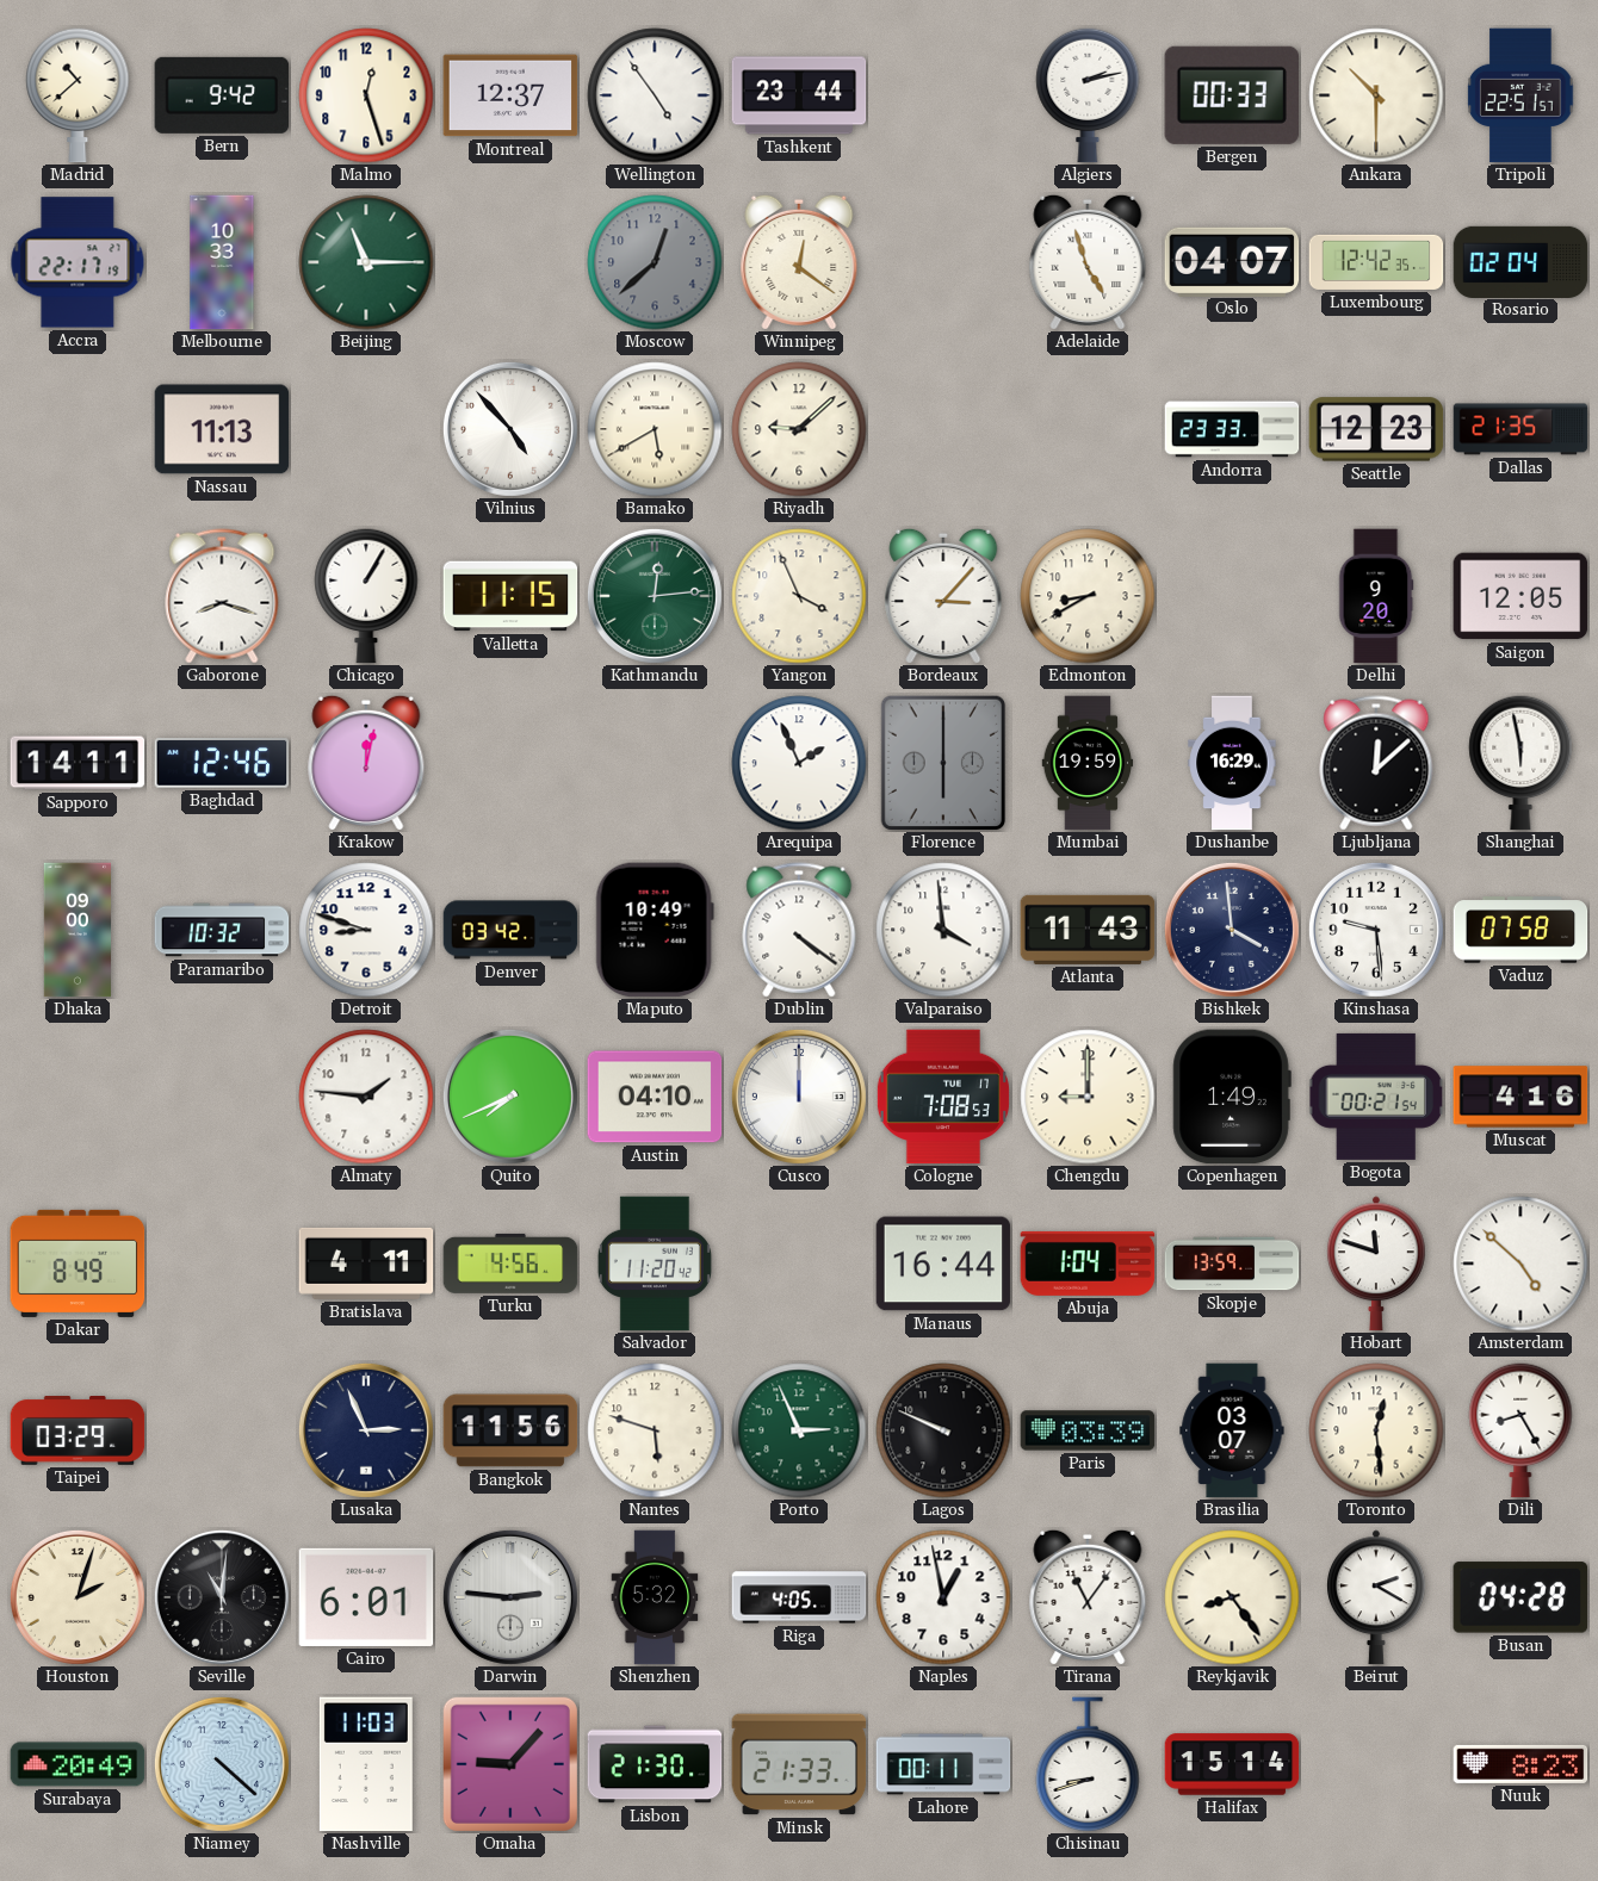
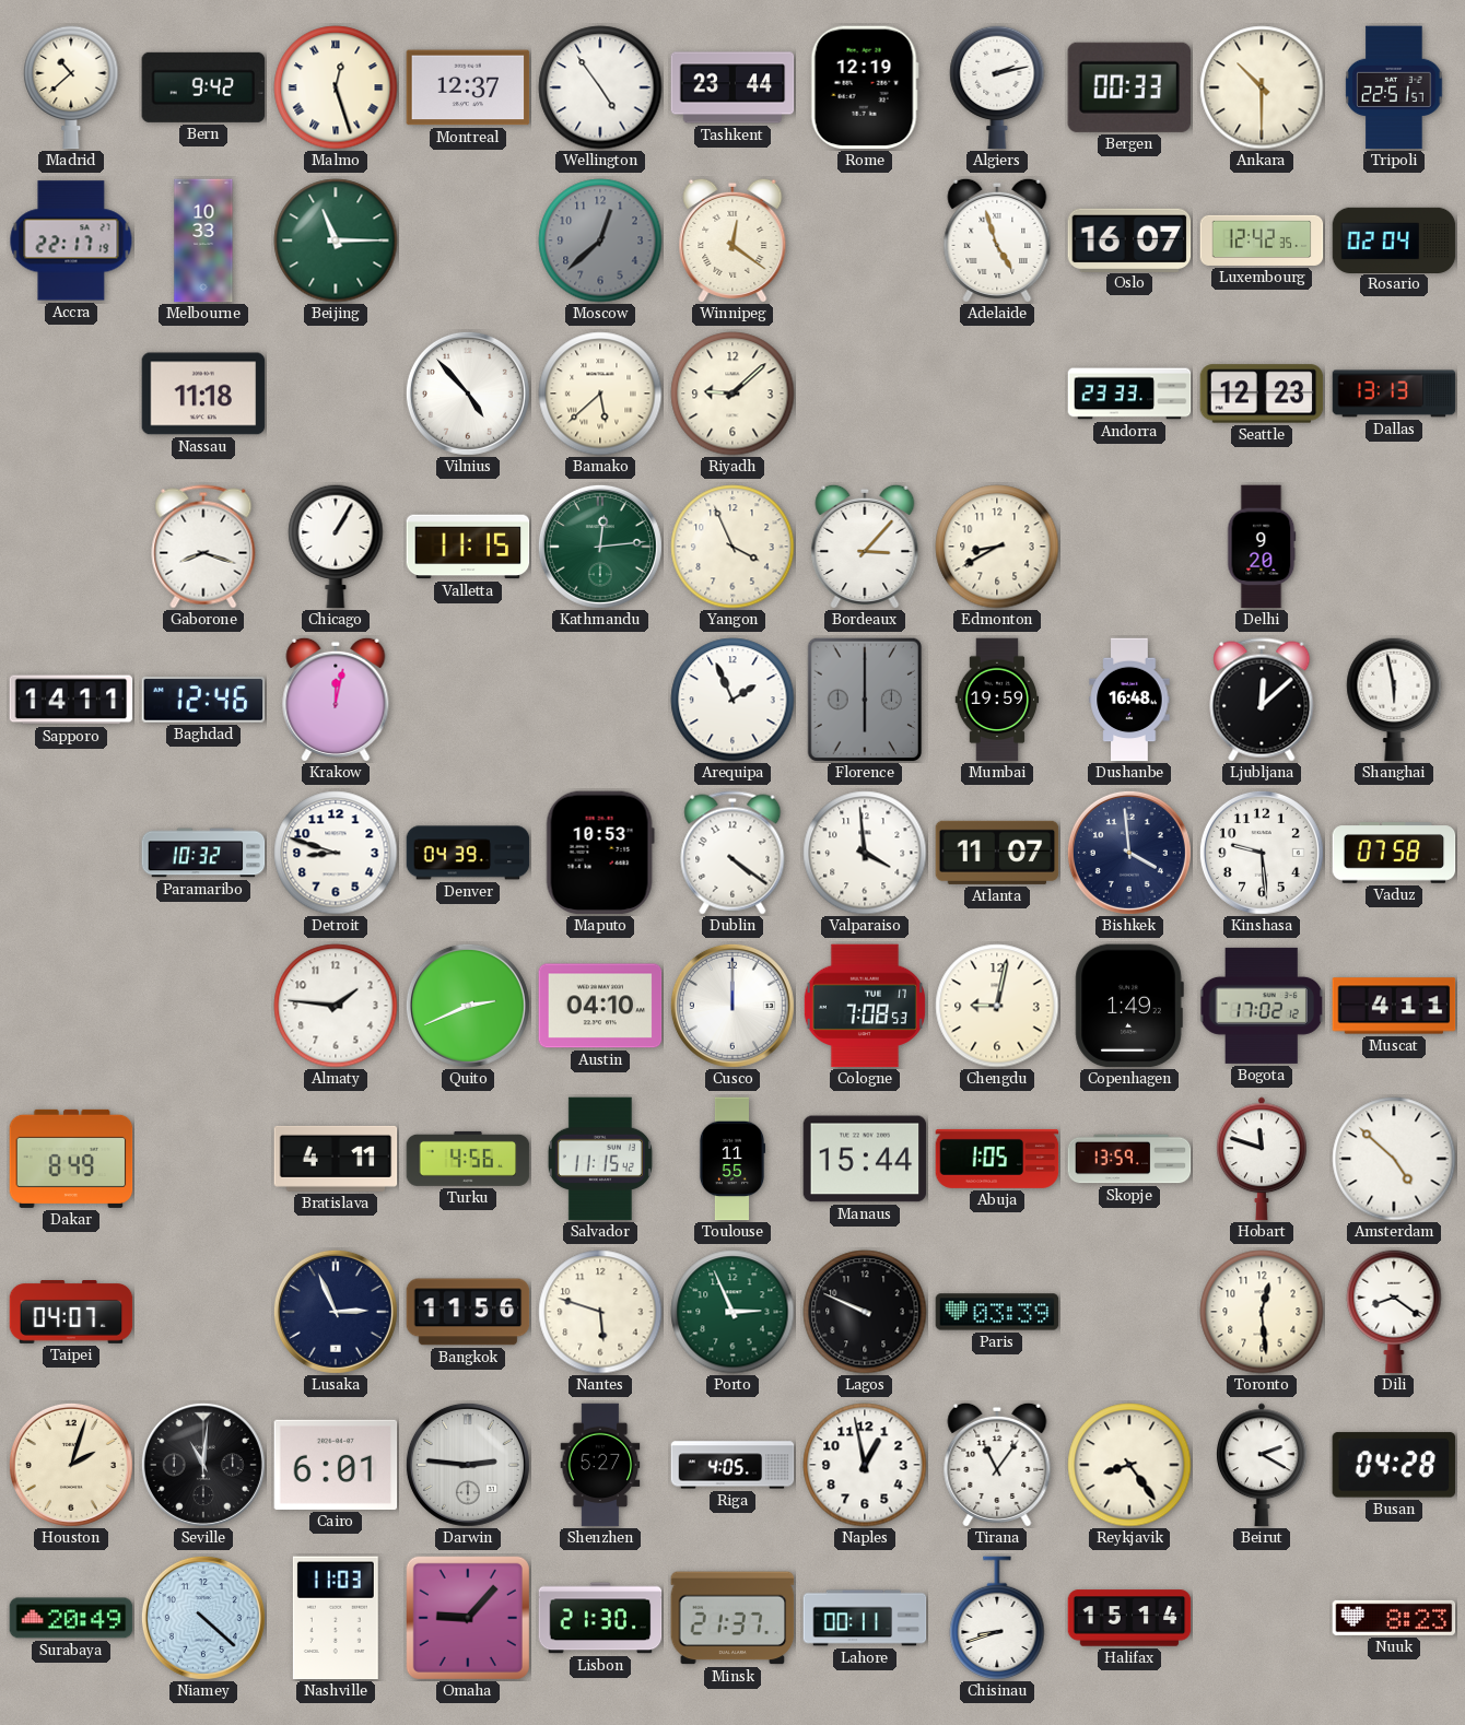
Malmo numerals: Arabic -> Roman
Rome: none -> 12:19
Oslo: 04:07 -> 16:07
Nassau: 11:13 -> 11:18
Bamako: 5:40 -> 5:38
Dallas: 21:35 -> 13:13
Saigon: 12:05 -> none
Dushanbe: 16:29 -> 16:48
Dhaka: 09:00 -> none
Denver: 03:42 -> 04:39
Maputo: 10:49 -> 10:53
Atlanta: 11:43 -> 11:07
Quito: 7:41 -> 2:41
Chengdu: 9:00 -> 9:02
Bogota: 00:21 -> 17:02
Muscat: 4:16 -> 4:11
Salvador: 11:20 -> 11:15
Toulouse: none -> 11:55
Manaus: 16:44 -> 15:44
Abuja: 1:04 -> 1:05
Taipei: 03:29 -> 04:07
Brasilia: 03:07 -> none
Dili: 8:25 -> 8:21
Shenzhen: 5:32 -> 5:27
Minsk: 21:33 -> 21:37
